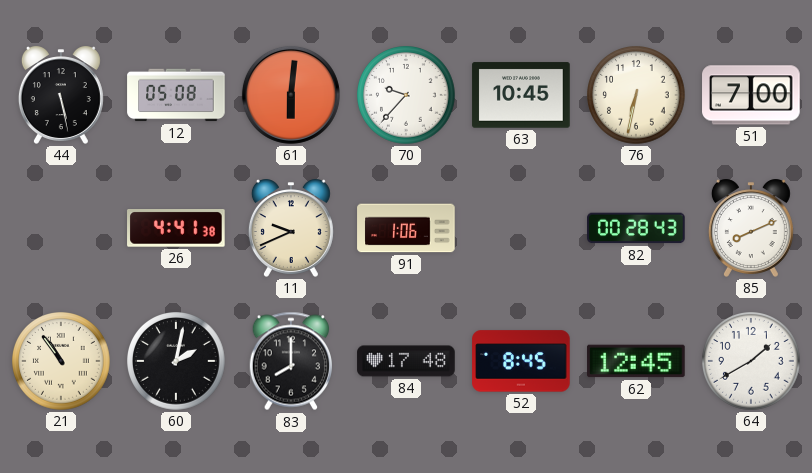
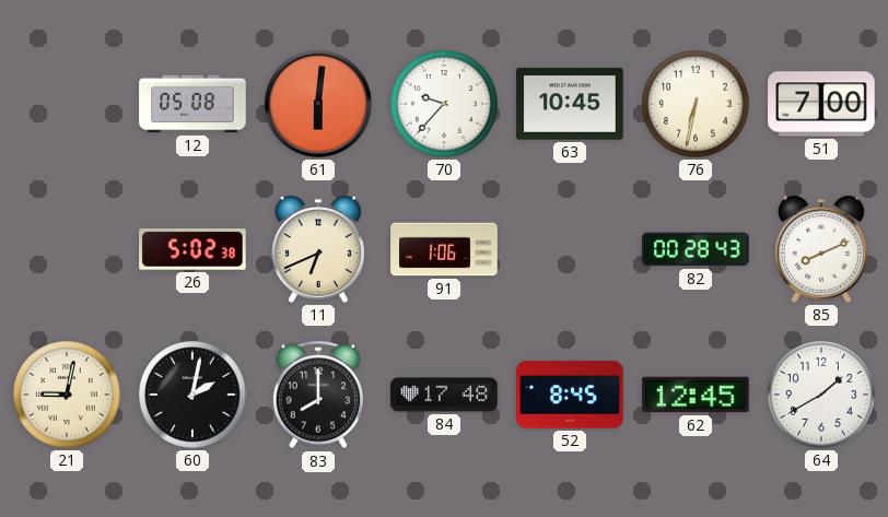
44: 5:28 -> none
26: 4:41 -> 5:02
11: 9:41 -> 6:41
21: 10:54 -> 9:02
